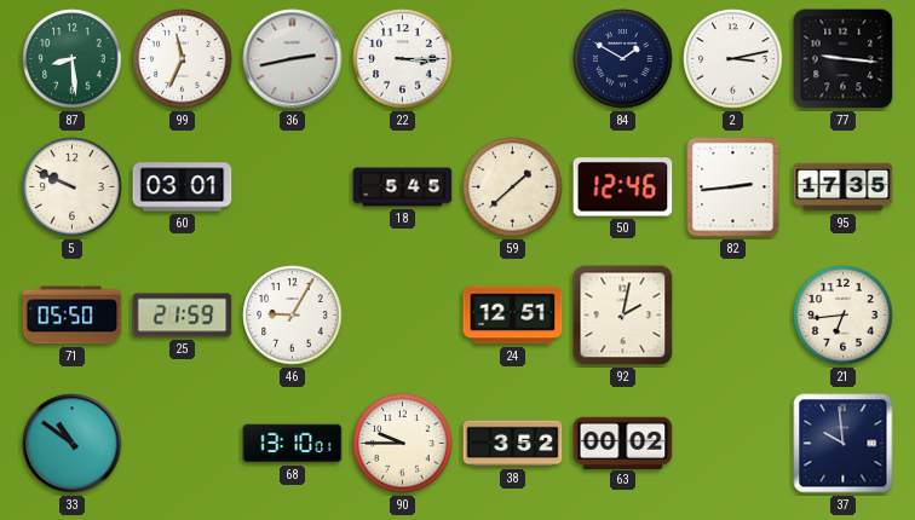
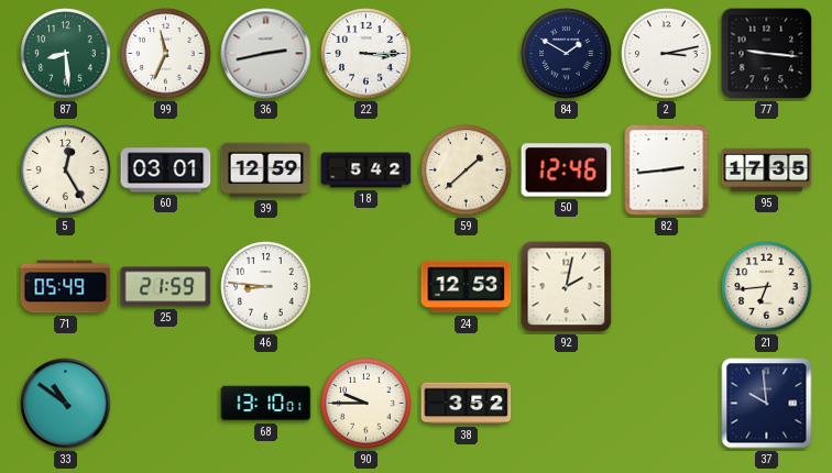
5: 9:49 -> 12:25
39: none -> 12:59
18: 5:45 -> 5:42
71: 05:50 -> 05:49
46: 9:05 -> 8:46
24: 12:51 -> 12:53
63: 00:02 -> none
